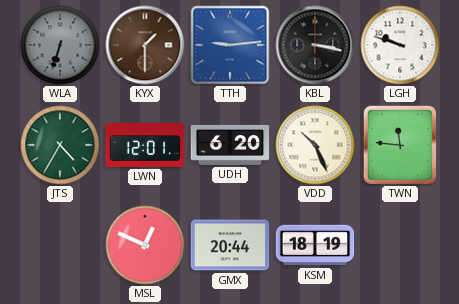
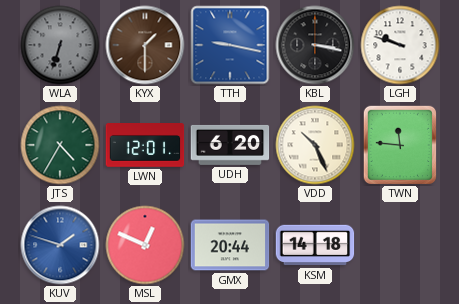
TTH: 9:14 -> 9:17
KUV: none -> 1:48
KSM: 18:19 -> 14:18
